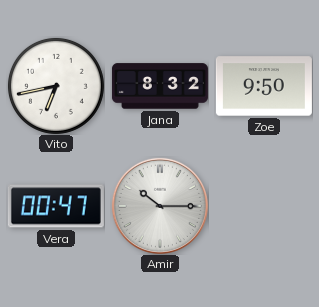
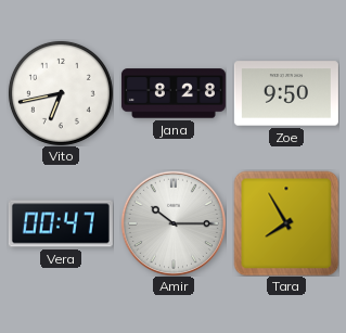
Jana: 8:32 -> 8:28
Tara: none -> 7:55
